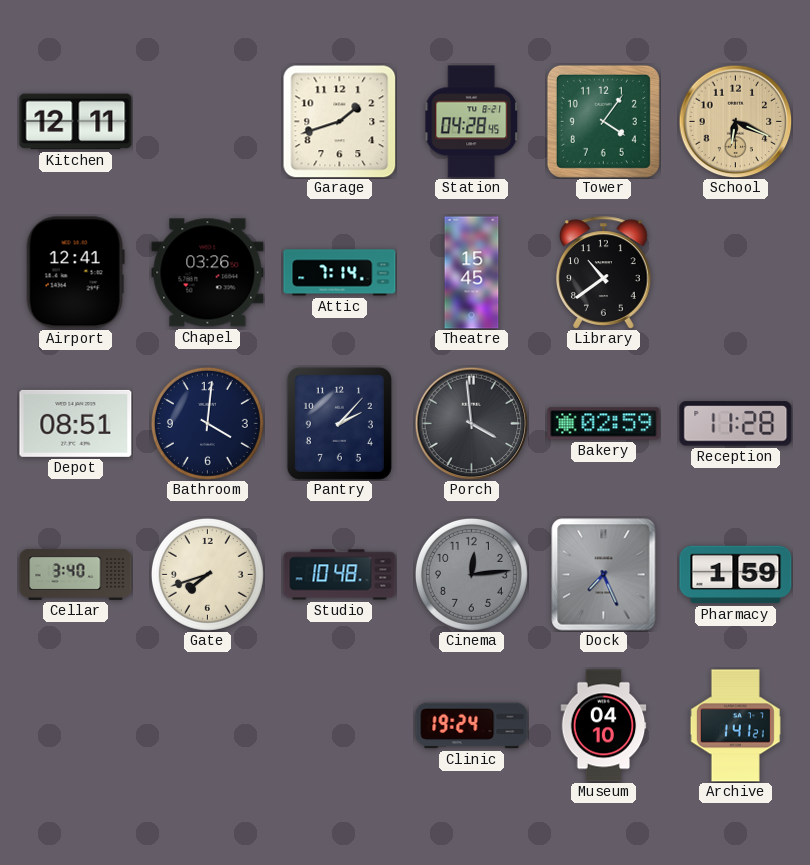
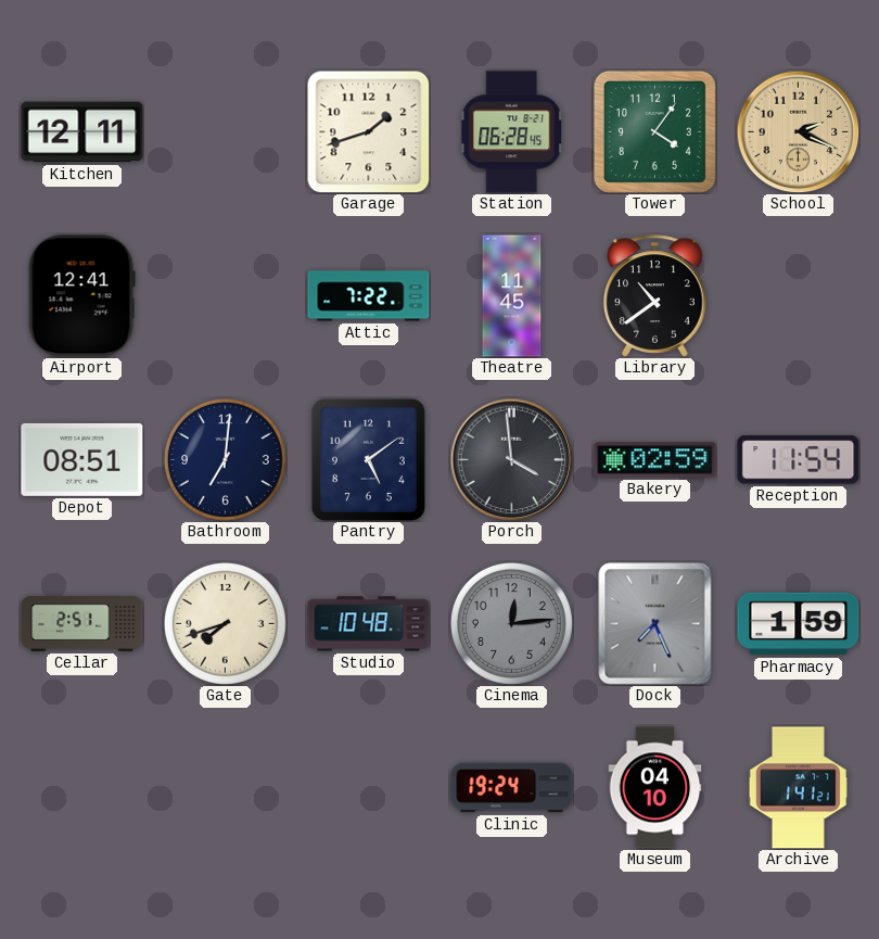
Station: 04:28 -> 06:28
School: 6:19 -> 2:19
Chapel: 03:26 -> none
Attic: 7:14 -> 7:22
Theatre: 15:45 -> 11:45
Bathroom: 4:01 -> 7:01
Pantry: 2:07 -> 5:09
Reception: 11:28 -> 11:54
Cellar: 3:40 -> 2:51
